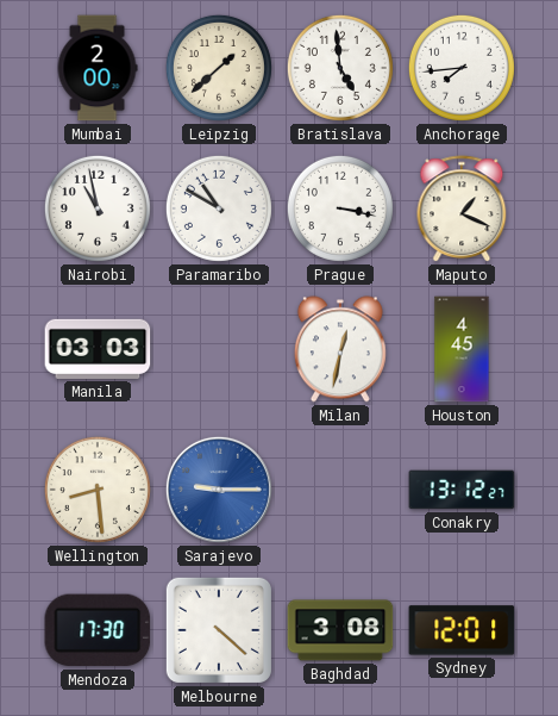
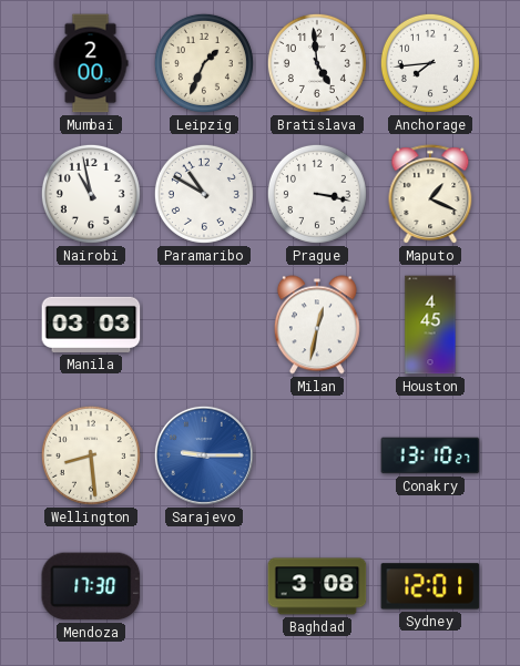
Leipzig: 1:38 -> 1:34
Conakry: 13:12 -> 13:10
Melbourne: 4:22 -> none
